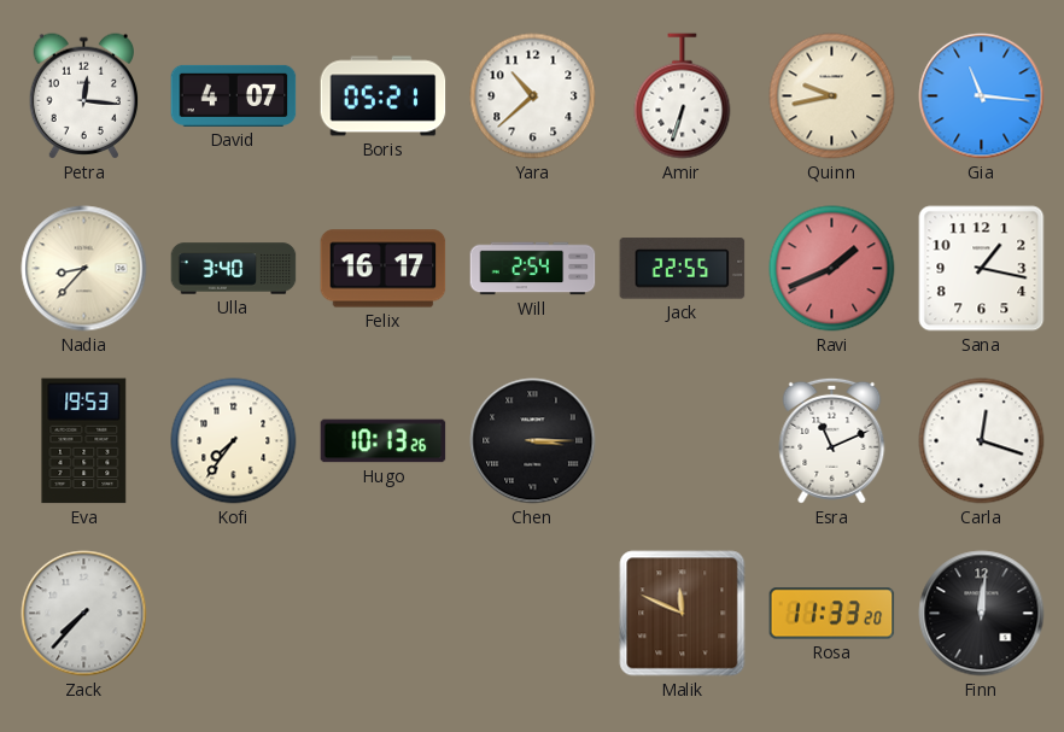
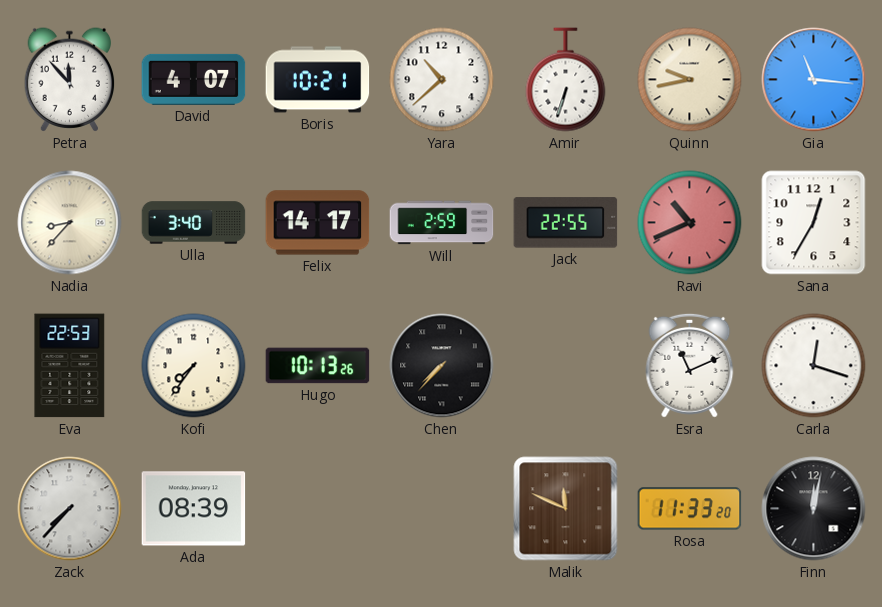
Petra: 12:16 -> 11:53
Boris: 05:21 -> 10:21
Felix: 16:17 -> 14:17
Will: 2:54 -> 2:59
Ravi: 1:41 -> 10:41
Sana: 1:17 -> 12:35
Eva: 19:53 -> 22:53
Chen: 3:15 -> 7:37
Ada: none -> 08:39
Finn: 12:01 -> 12:02
